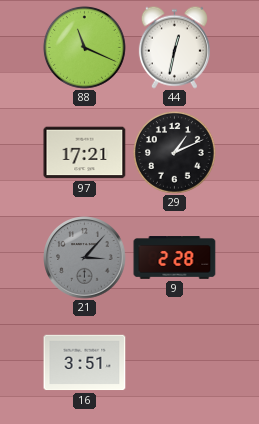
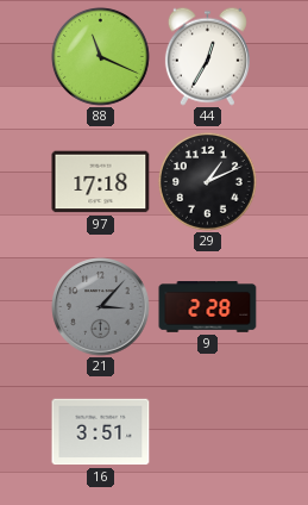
44: 12:32 -> 12:35
97: 17:21 -> 17:18
